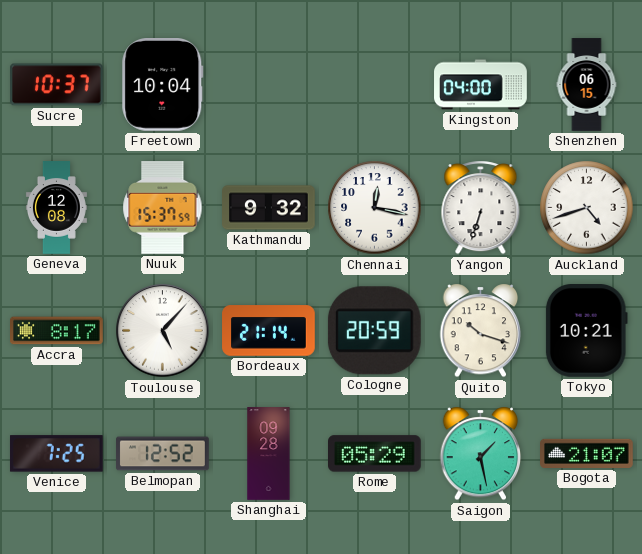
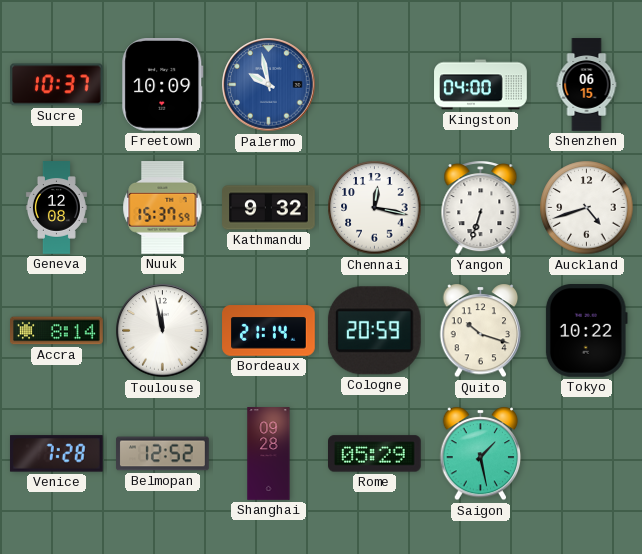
Freetown: 10:04 -> 10:09
Palermo: none -> 9:58
Accra: 8:17 -> 8:14
Toulouse: 5:07 -> 11:58
Tokyo: 10:21 -> 10:22
Venice: 7:25 -> 7:28
Bogota: 21:07 -> none
